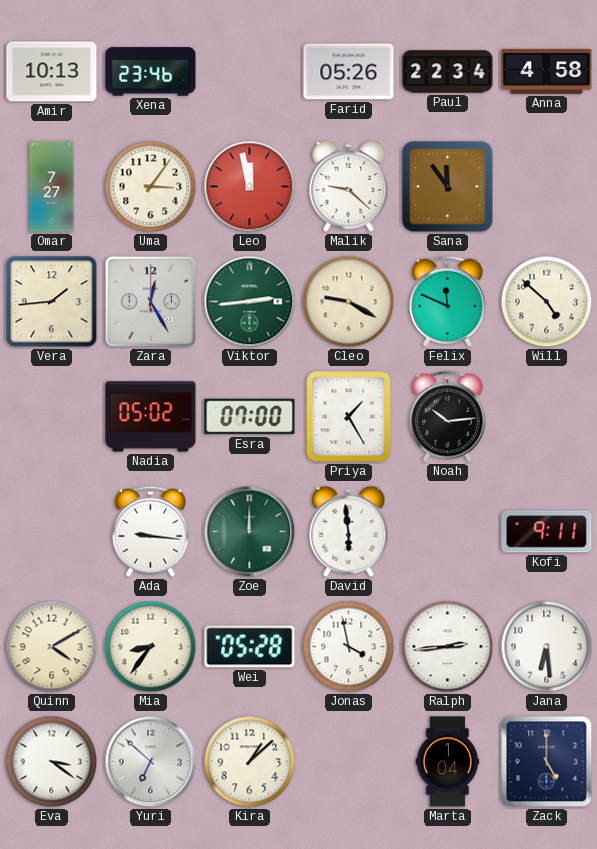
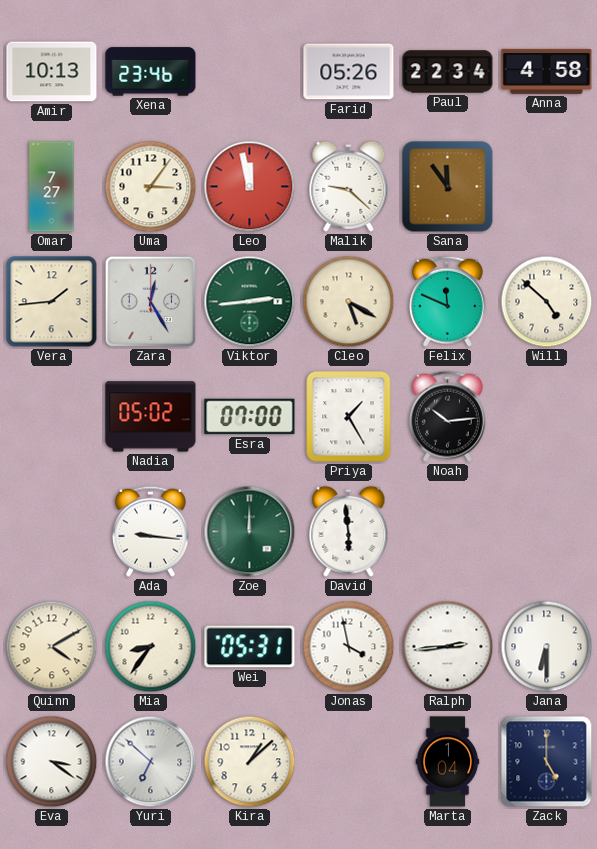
Cleo: 9:20 -> 5:20
Kofi: 9:11 -> none
Wei: 05:28 -> 05:31
Jana: 6:29 -> 6:30
